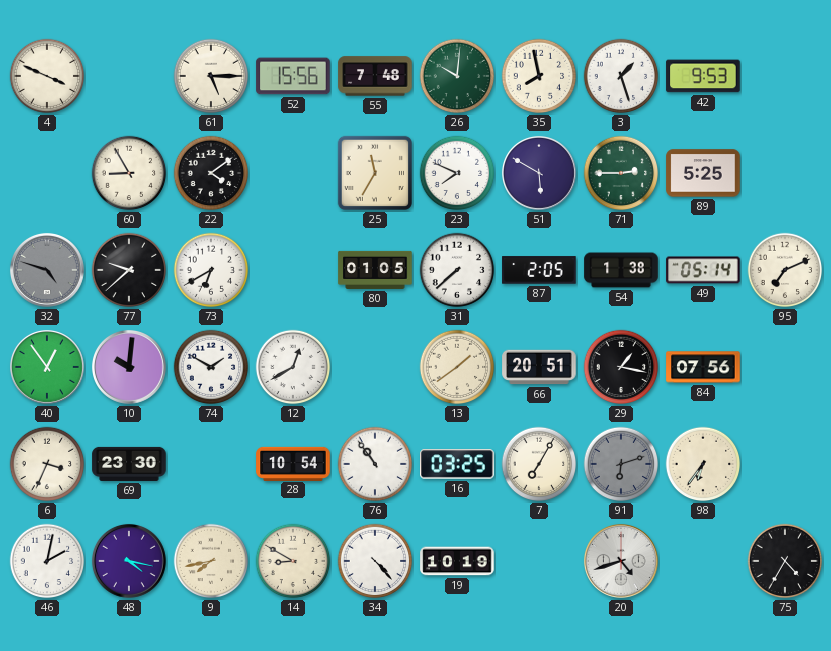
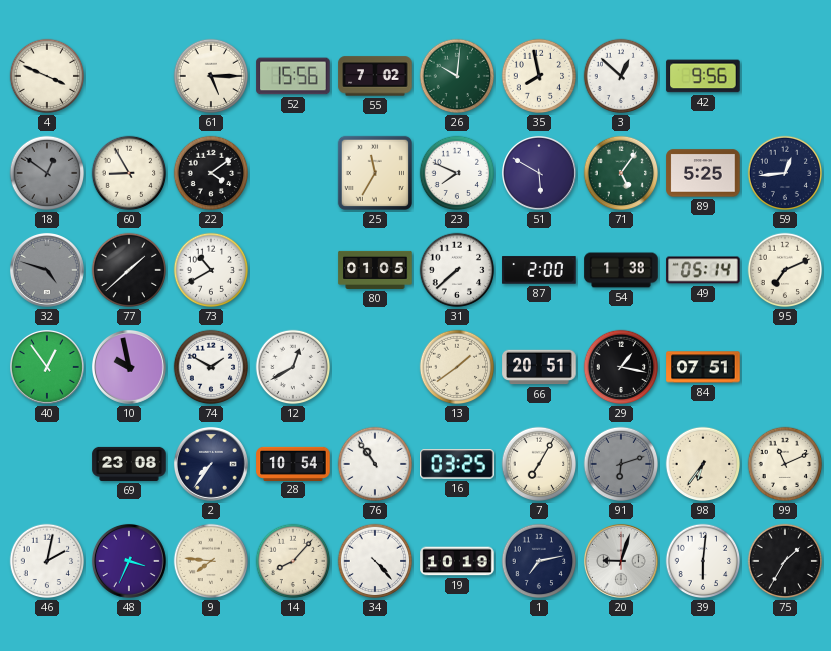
55: 7:48 -> 7:02
3: 1:27 -> 12:52
42: 9:53 -> 9:56
18: none -> 12:51
71: 2:45 -> 5:06
59: none -> 12:44
77: 9:38 -> 1:38
73: 6:40 -> 10:40
87: 2:05 -> 2:00
10: 10:01 -> 9:58
84: 07:56 -> 07:51
6: 3:34 -> none
69: 23:30 -> 23:08
2: none -> 7:36
99: none -> 11:11
48: 4:17 -> 3:34
9: 7:43 -> 7:46
14: 8:50 -> 8:07
1: none -> 7:13
20: 4:42 -> 9:03
39: none -> 6:01
75: 4:35 -> 1:35
